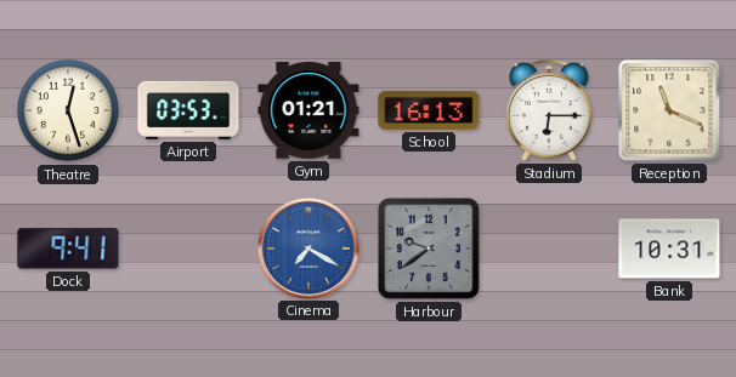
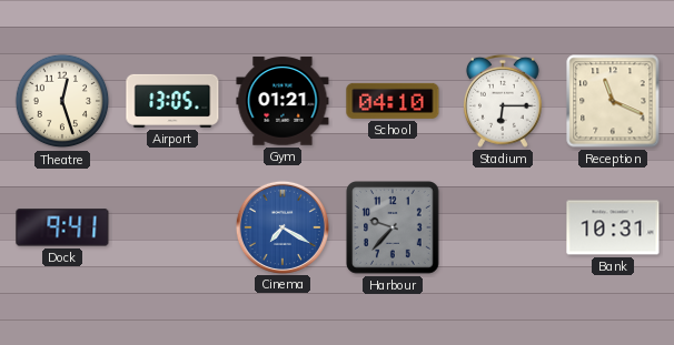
Airport: 03:53 -> 13:05
School: 16:13 -> 04:10
Harbour: 9:39 -> 9:37
